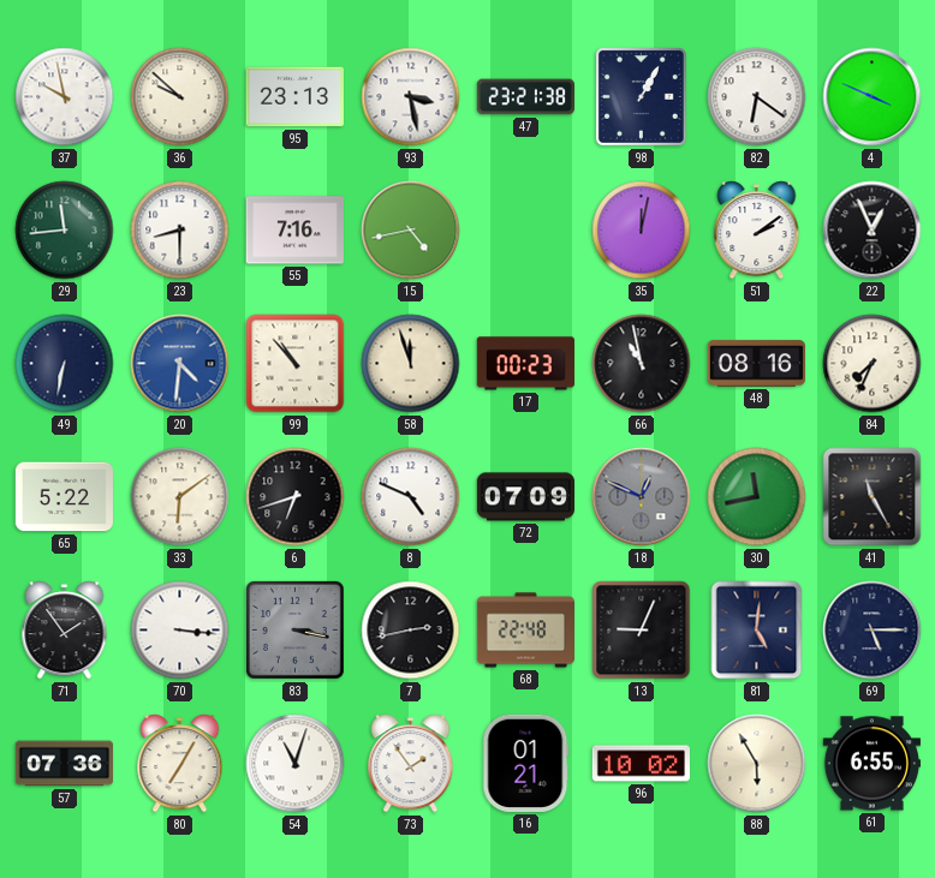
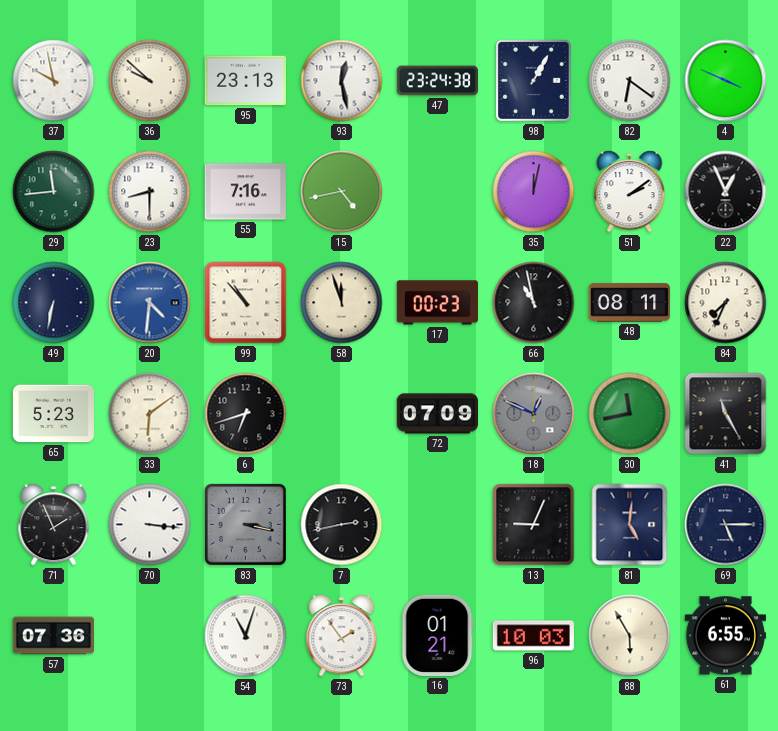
93: 3:28 -> 12:28
47: 23:21 -> 23:24
48: 08:16 -> 08:11
65: 5:22 -> 5:23
8: 4:49 -> none
71: 1:54 -> 1:56
68: 22:48 -> none
80: 7:05 -> none
96: 10:02 -> 10:03
